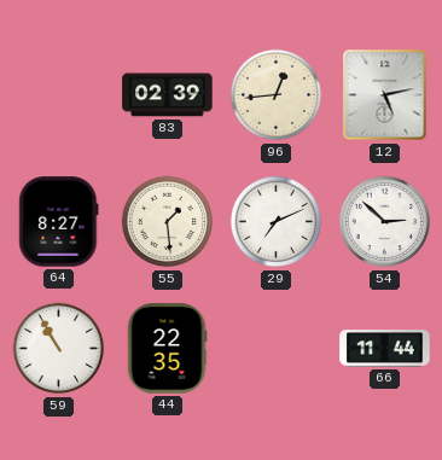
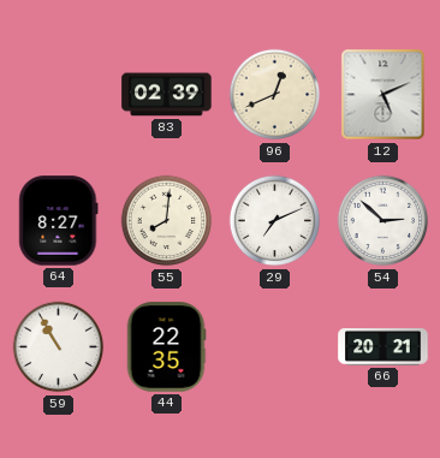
96: 12:44 -> 12:41
12: 5:13 -> 5:11
55: 1:29 -> 8:01
66: 11:44 -> 20:21
